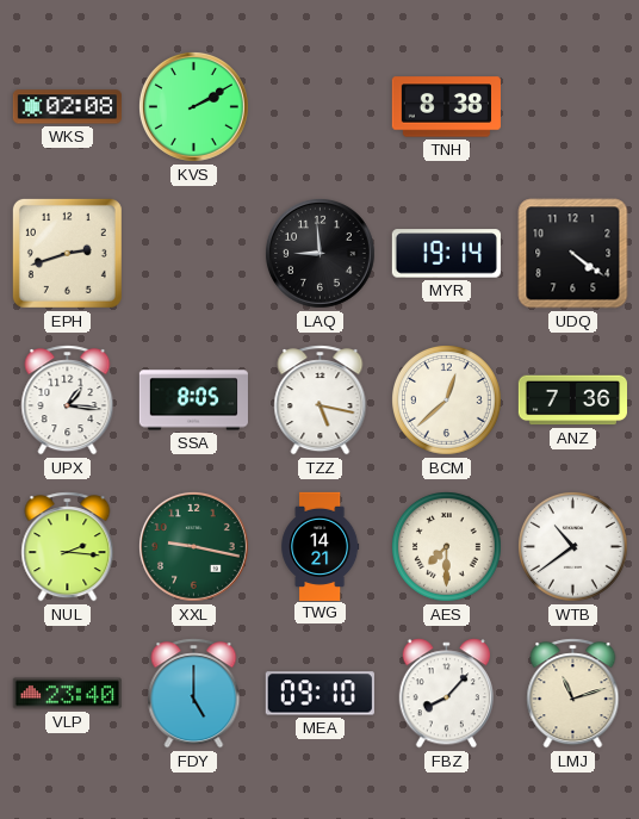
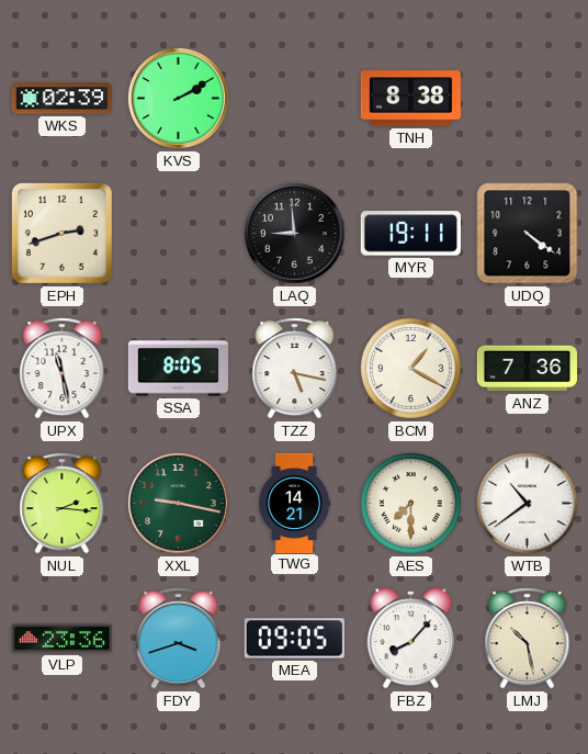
WKS: 02:08 -> 02:39
MYR: 19:14 -> 19:11
UPX: 1:16 -> 11:28
BCM: 12:38 -> 1:20
VLP: 23:40 -> 23:36
FDY: 5:00 -> 3:42
MEA: 09:10 -> 09:05
LMJ: 11:12 -> 10:28
